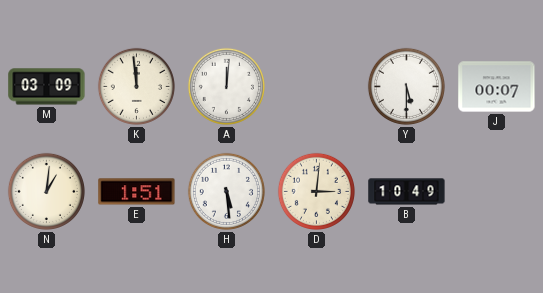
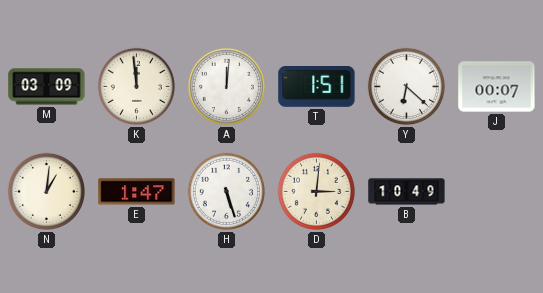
T: none -> 1:51
Y: 5:30 -> 6:22
E: 1:51 -> 1:47
H: 5:29 -> 5:27
